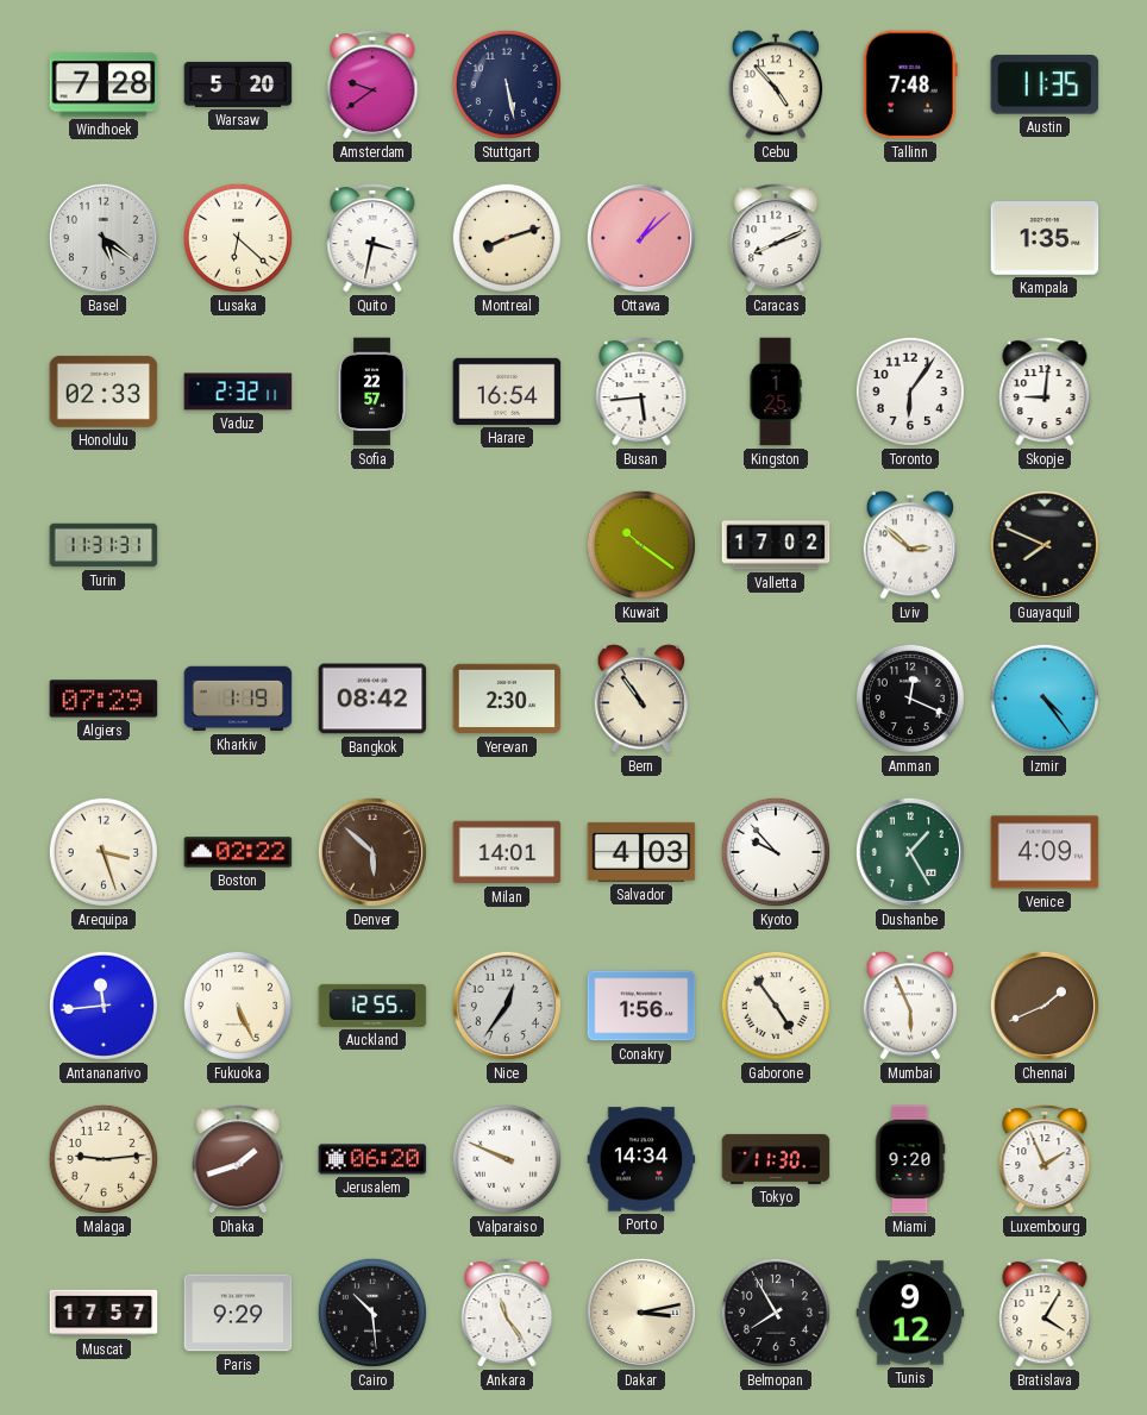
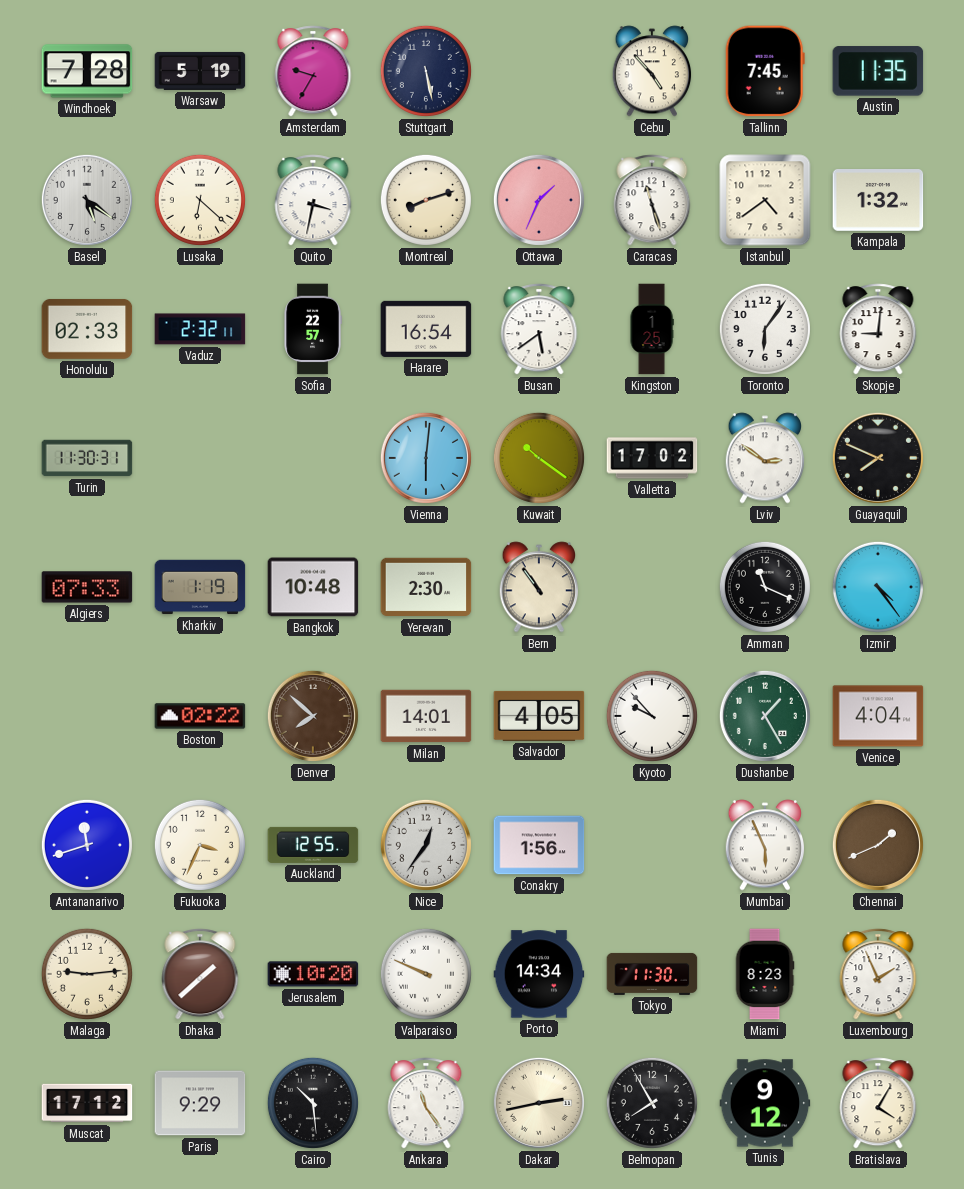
Warsaw: 5:20 -> 5:19
Amsterdam: 9:39 -> 9:35
Tallinn: 7:48 -> 7:45
Ottawa: 1:08 -> 1:34
Caracas: 8:11 -> 11:27
Istanbul: none -> 4:39
Kampala: 1:35 -> 1:32
Busan: 5:44 -> 5:39
Turin: 11:31 -> 11:30
Vienna: none -> 6:01
Lviv: 2:52 -> 2:51
Algiers: 07:29 -> 07:33
Bangkok: 08:42 -> 10:48
Amman: 12:19 -> 11:19
Arequipa: 3:27 -> none
Denver: 5:52 -> 7:52
Salvador: 4:03 -> 4:05
Venice: 4:09 -> 4:04
Antananarivo: 11:44 -> 11:42
Fukuoka: 5:26 -> 3:34
Gaborone: 4:54 -> none
Dhaka: 1:42 -> 1:38
Jerusalem: 06:20 -> 10:20
Miami: 9:20 -> 8:23
Muscat: 17:57 -> 17:12
Dakar: 3:13 -> 2:43
